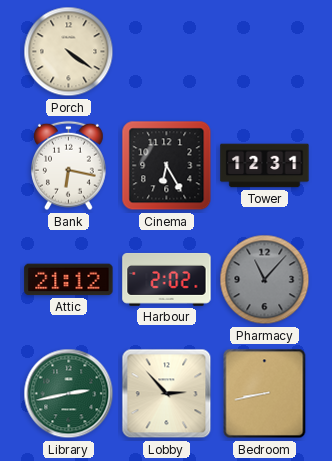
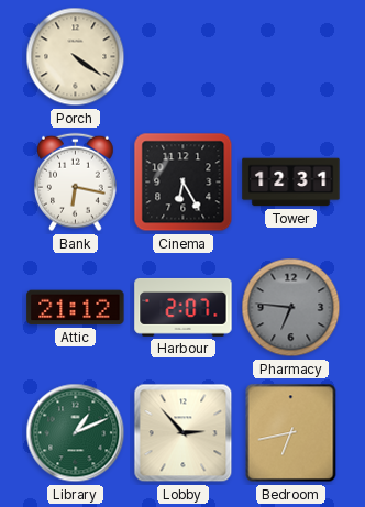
Harbour: 2:02 -> 2:07
Pharmacy: 11:07 -> 6:46
Library: 2:43 -> 1:11
Bedroom: 8:43 -> 6:43
